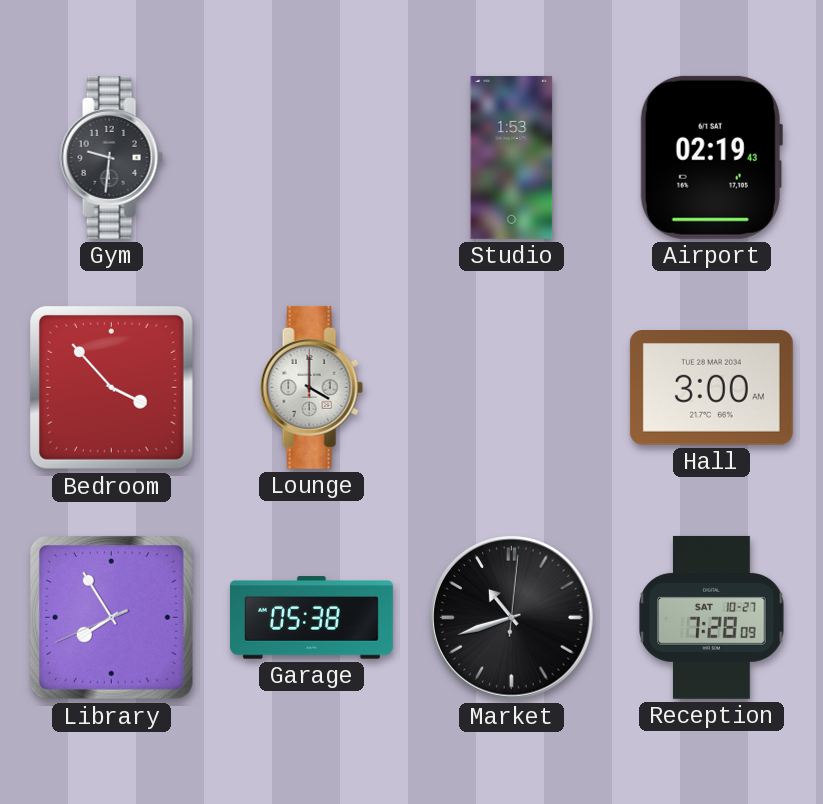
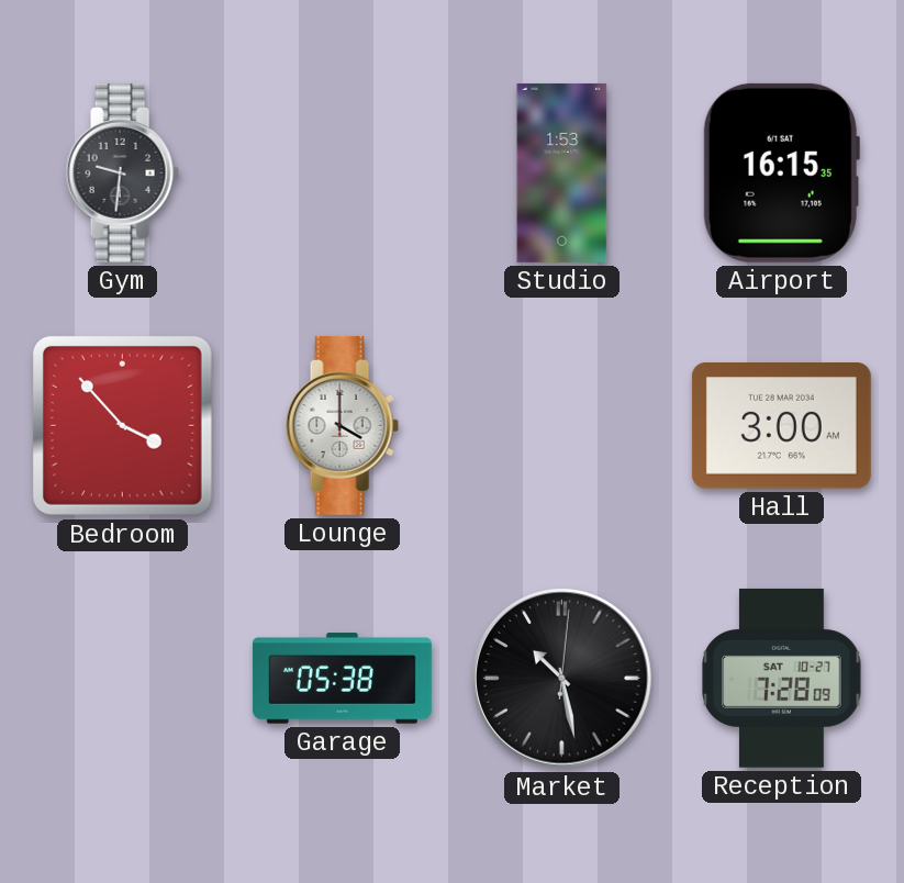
Airport: 02:19 -> 16:15
Library: 7:54 -> none
Market: 10:42 -> 10:28
